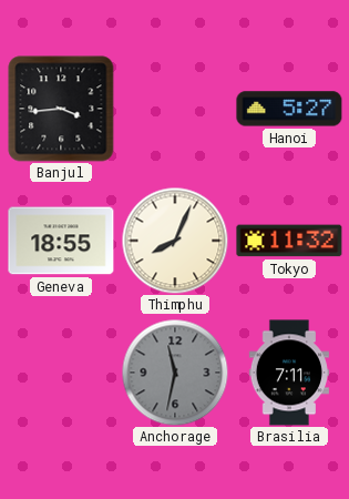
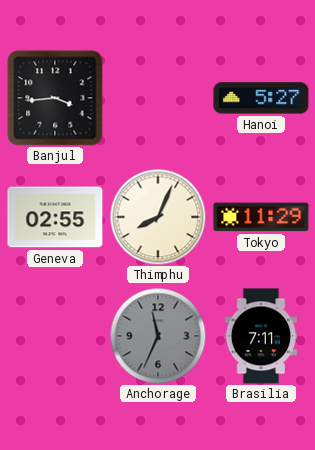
Geneva: 18:55 -> 02:55
Tokyo: 11:32 -> 11:29
Anchorage: 11:32 -> 11:34
